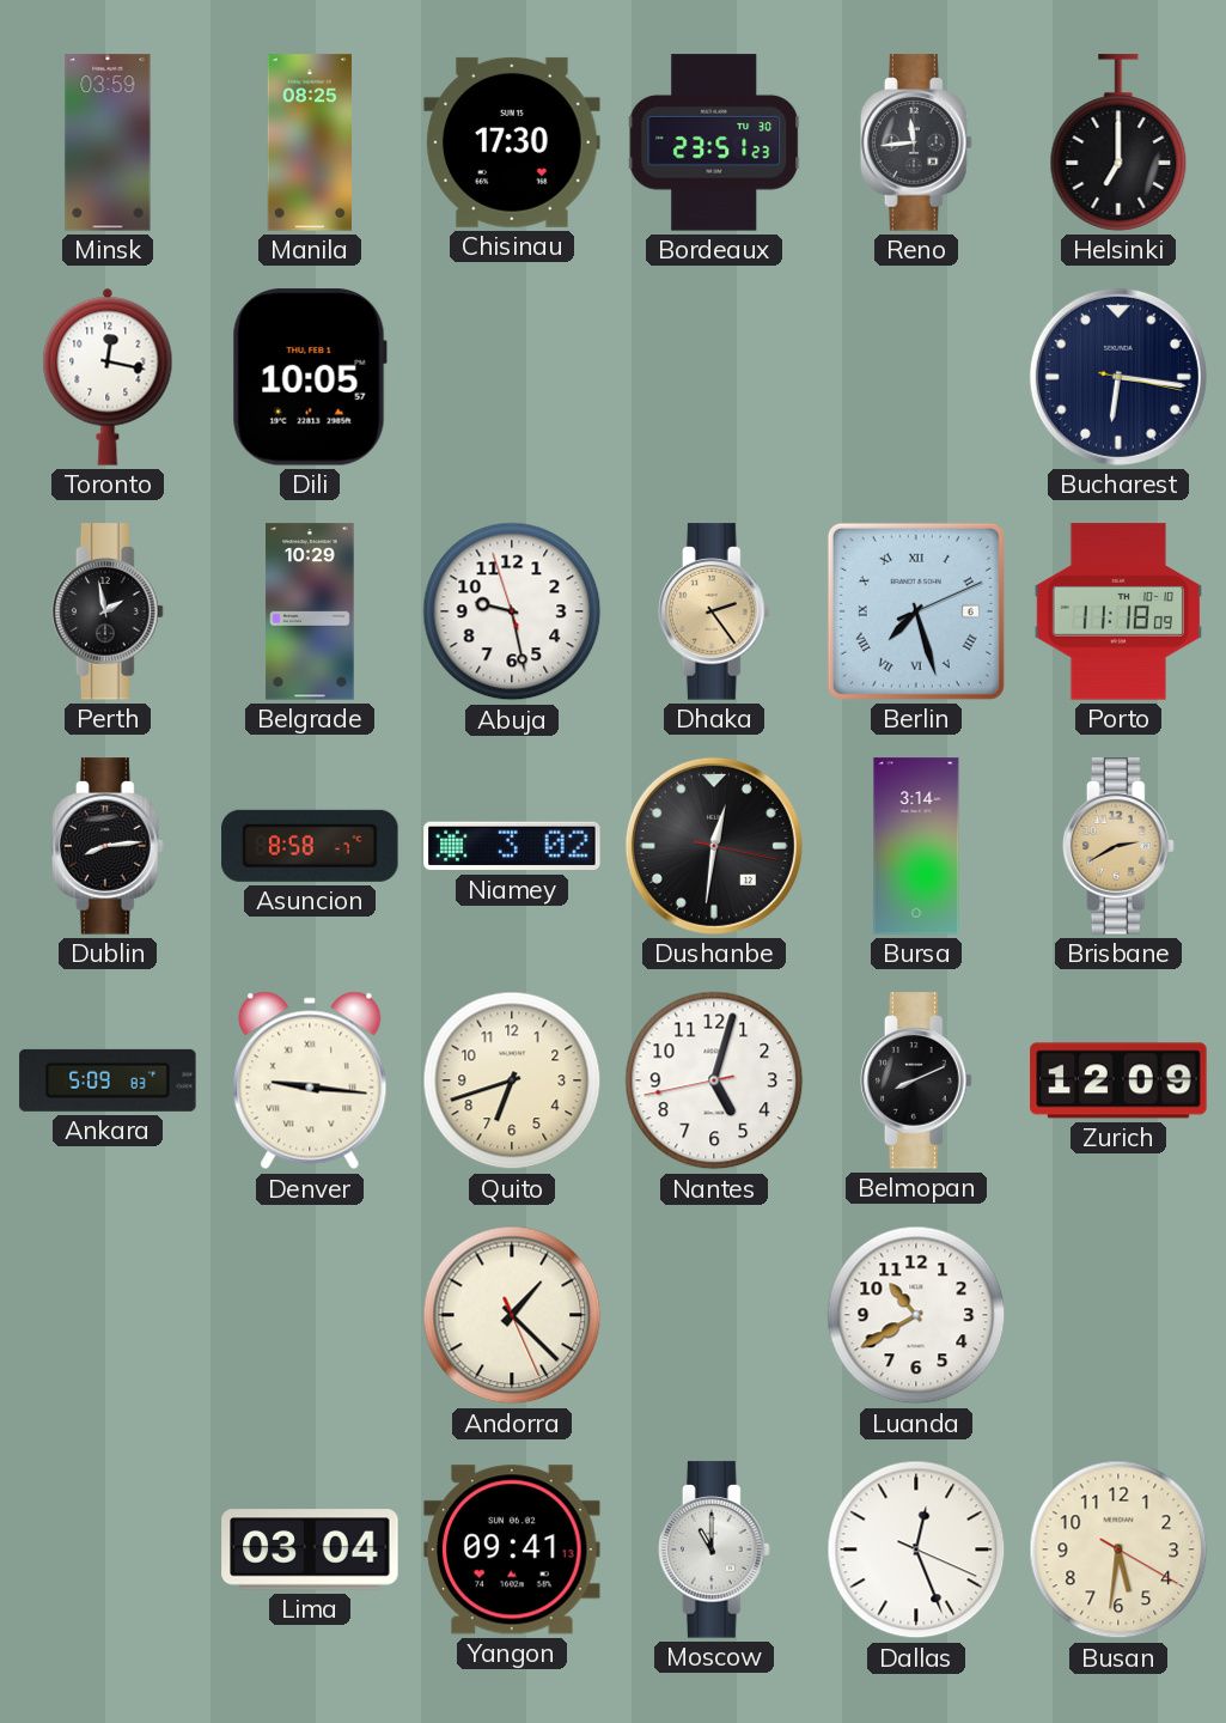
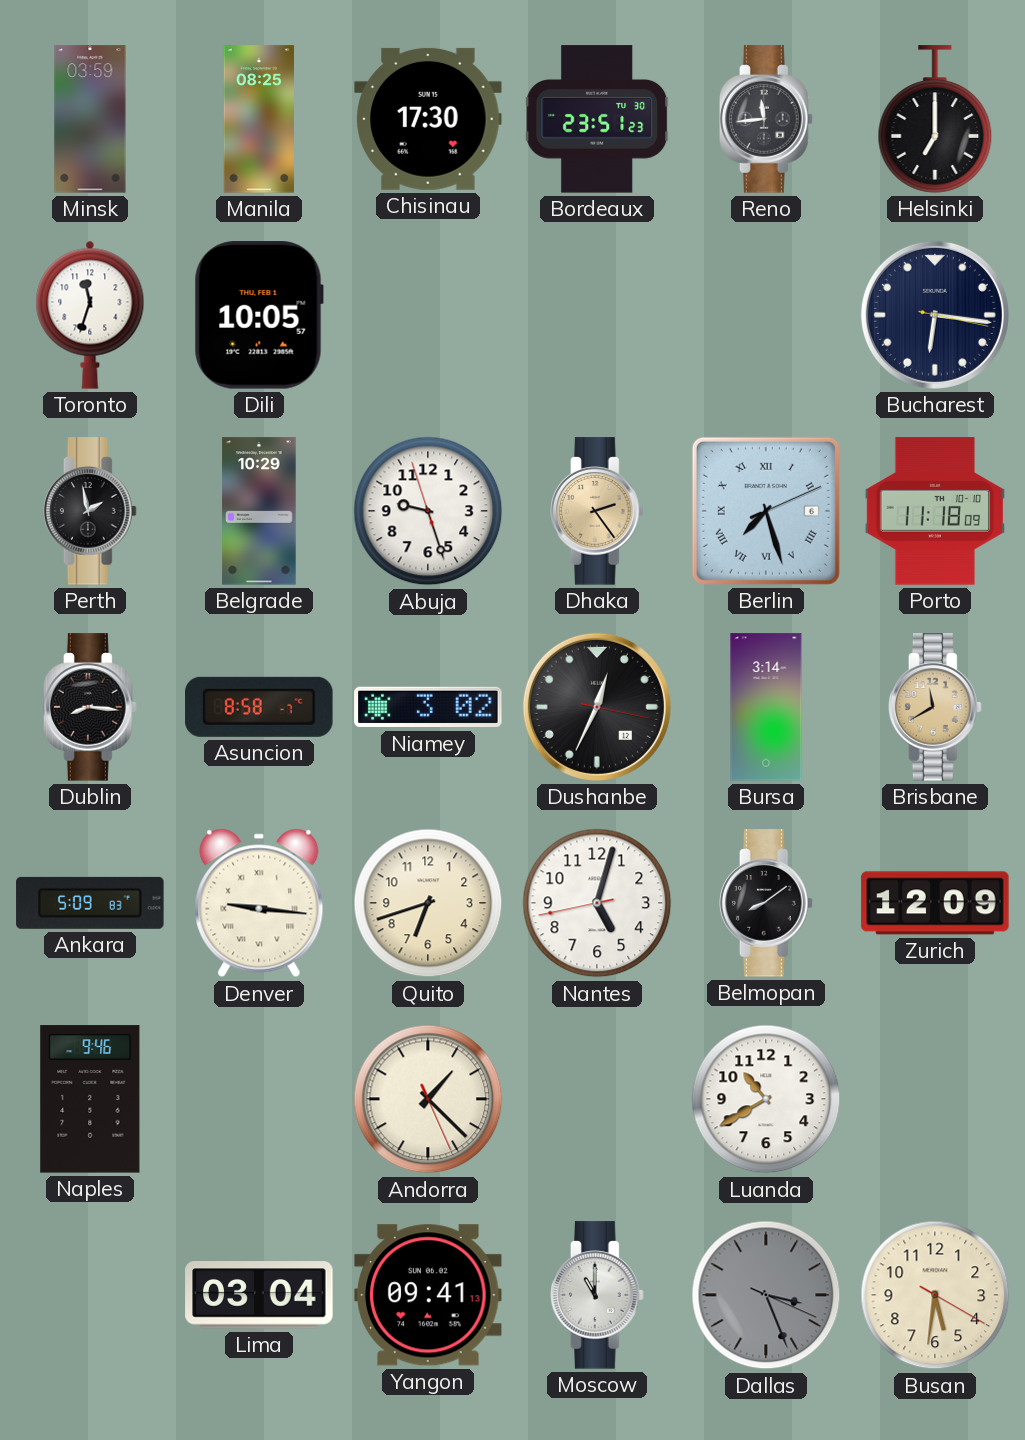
Toronto: 12:17 -> 11:33
Abuja: 9:27 -> 9:26
Dublin: 8:14 -> 8:16
Dushanbe: 12:31 -> 12:34
Brisbane: 2:40 -> 11:40
Belmopan: 8:11 -> 8:09
Naples: none -> 9:46
Dallas: 12:26 -> 3:26
Dallas dial: white -> grey
